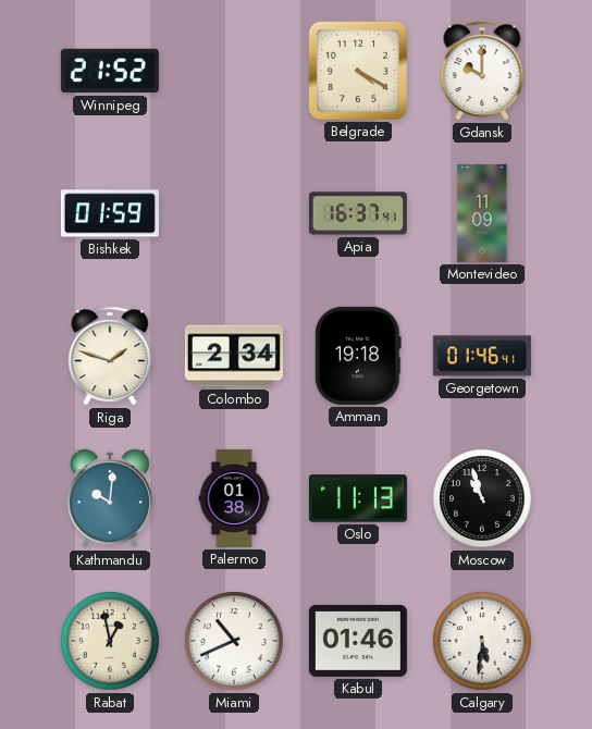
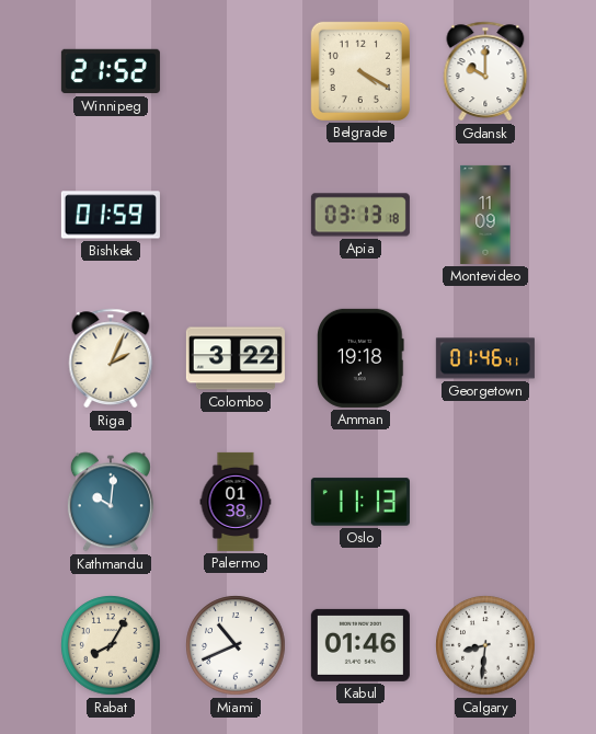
Apia: 16:37 -> 03:13
Riga: 1:48 -> 2:04
Colombo: 2:34 -> 3:22
Moscow: 10:57 -> none
Rabat: 12:58 -> 8:05
Calgary: 5:31 -> 8:31
